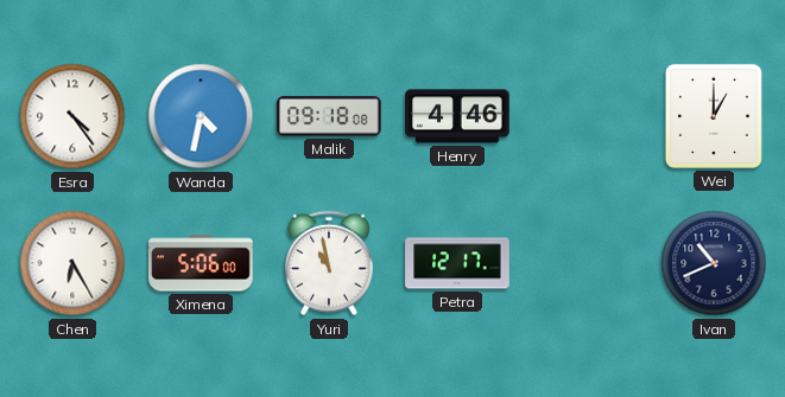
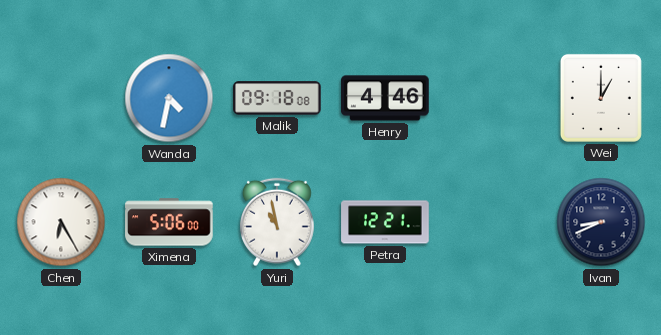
Esra: 4:24 -> none
Petra: 12:17 -> 12:21
Ivan: 10:41 -> 8:41
